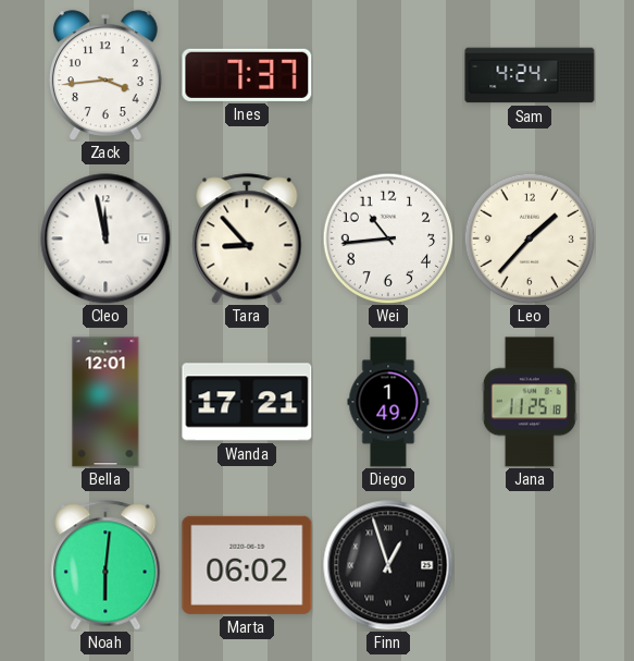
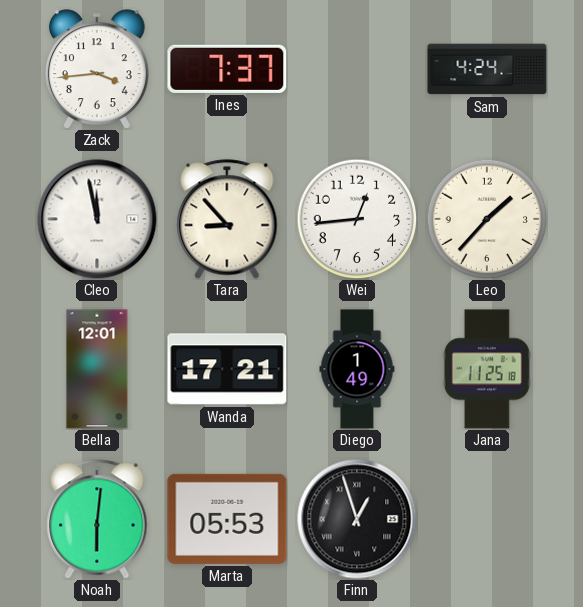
Wei: 10:44 -> 12:44
Marta: 06:02 -> 05:53
